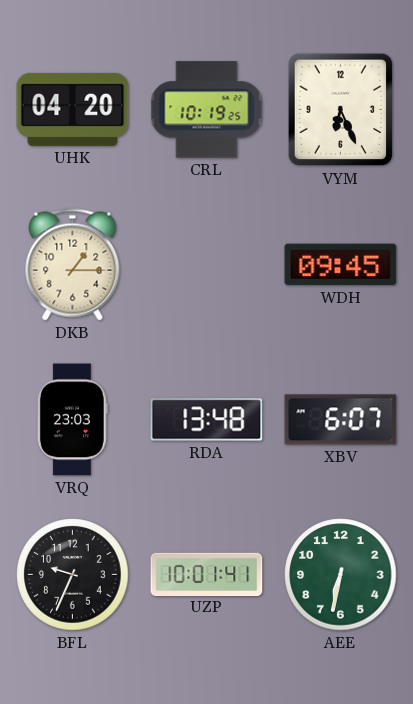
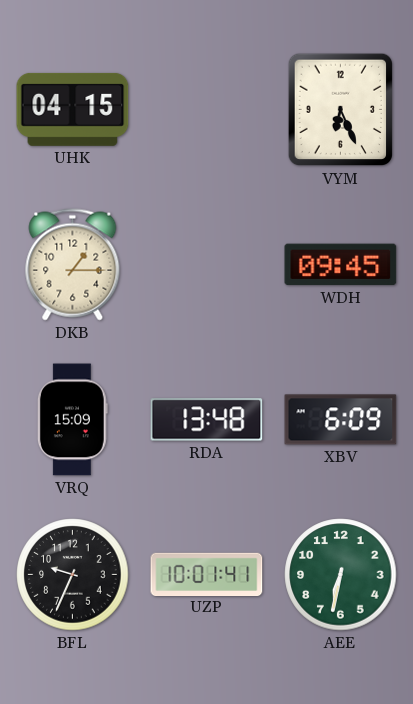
UHK: 04:20 -> 04:15
CRL: 10:19 -> none
VRQ: 23:03 -> 15:09
XBV: 6:07 -> 6:09
